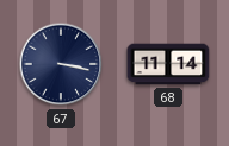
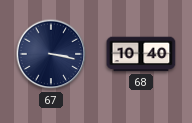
68: 11:14 -> 10:40
